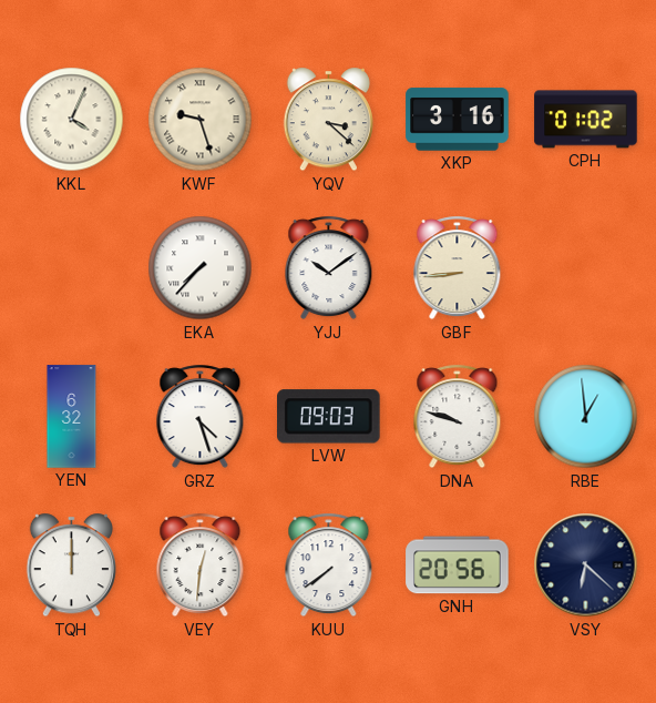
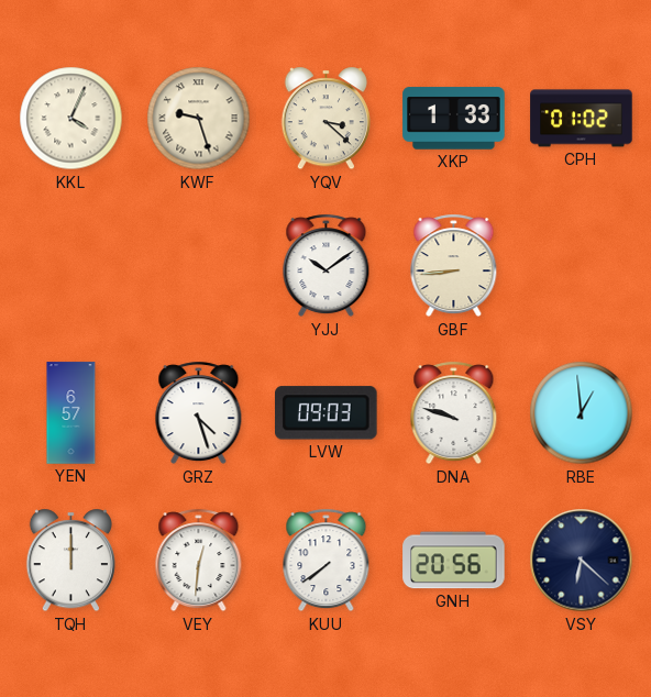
XKP: 3:16 -> 1:33
EKA: 7:37 -> none
YEN: 6:32 -> 6:57
